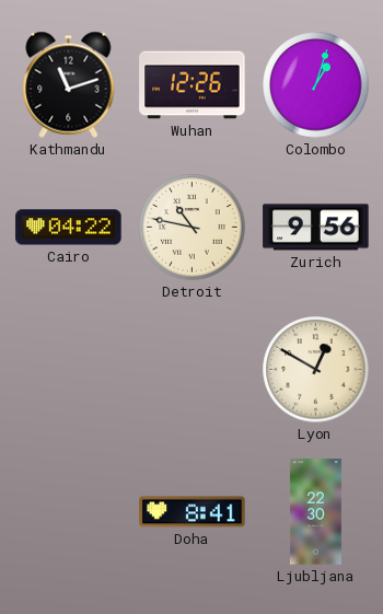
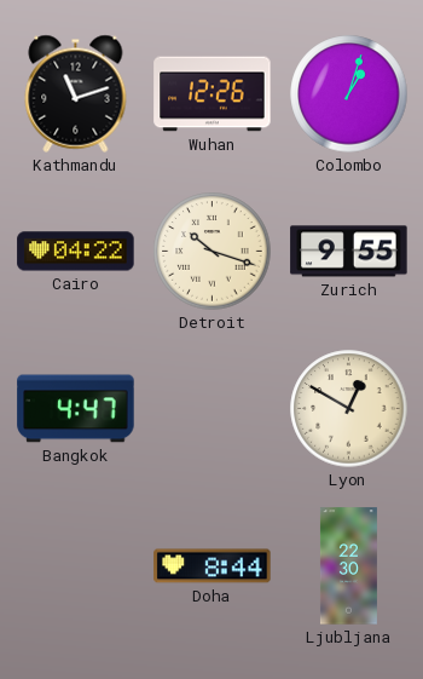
Detroit: 10:47 -> 10:18
Zurich: 9:56 -> 9:55
Bangkok: none -> 4:47
Doha: 8:41 -> 8:44
